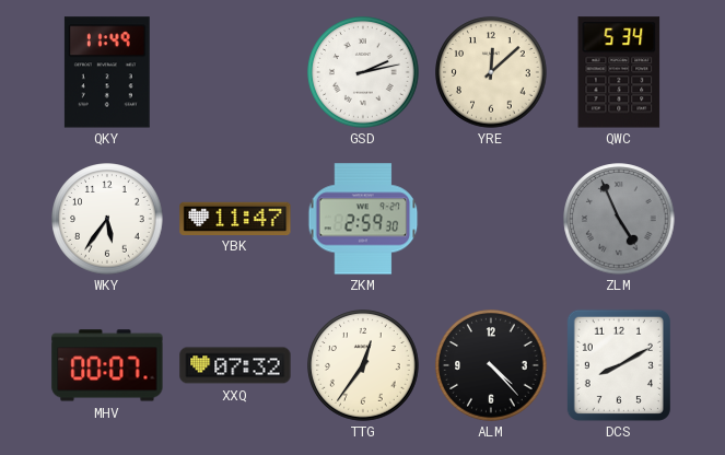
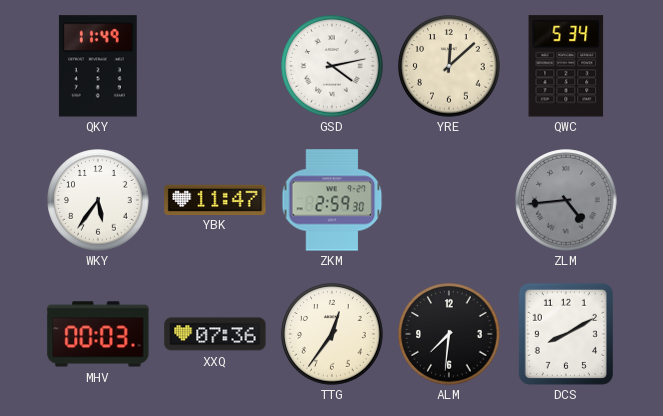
GSD: 2:13 -> 4:13
ZLM: 4:56 -> 4:44
MHV: 00:07 -> 00:03
XXQ: 07:32 -> 07:36
ALM: 4:23 -> 7:31
